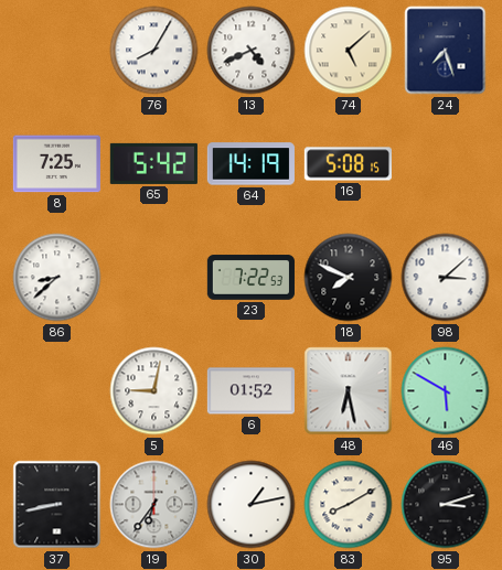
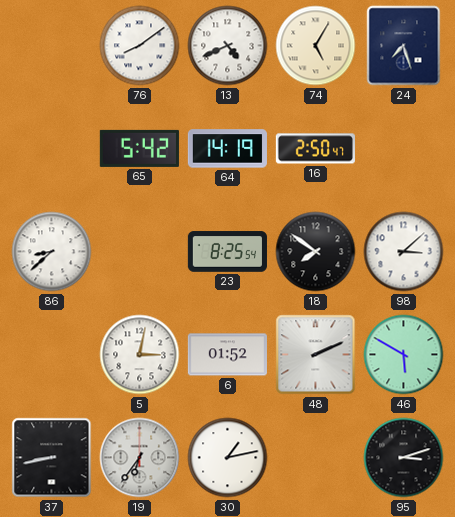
76: 8:05 -> 8:09
74: 5:08 -> 5:05
8: 7:25 -> none
16: 5:08 -> 2:50
23: 7:22 -> 8:25
18: 7:49 -> 7:51
5: 9:02 -> 3:02
48: 6:28 -> 2:11
83: 8:10 -> none
